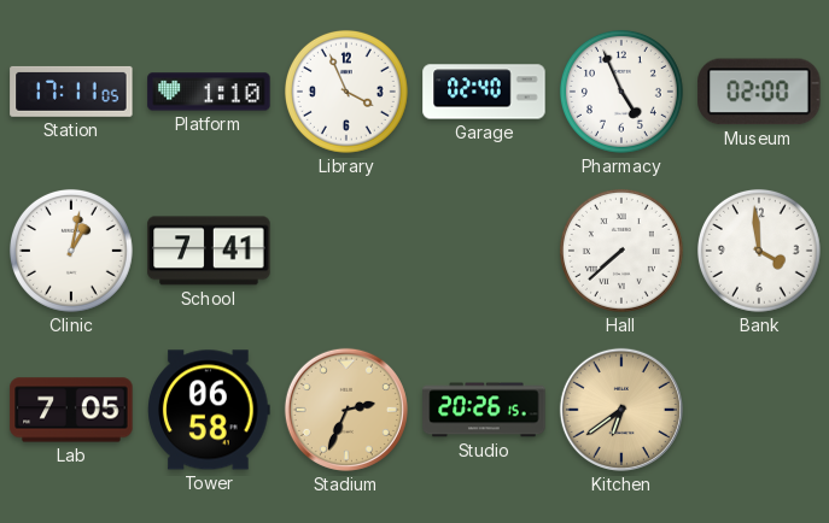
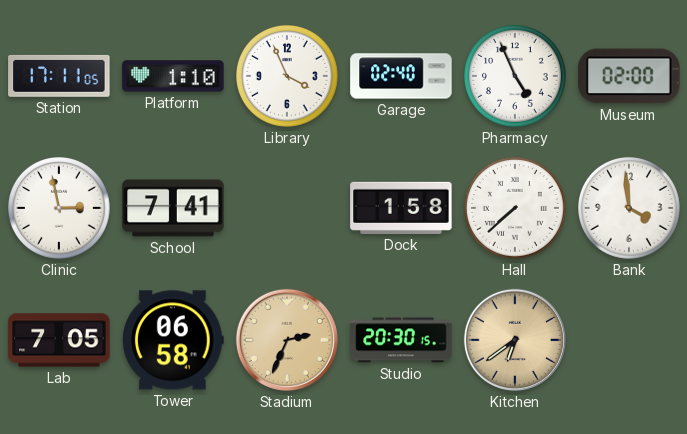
Clinic: 1:02 -> 2:58
Dock: none -> 1:58
Studio: 20:26 -> 20:30
